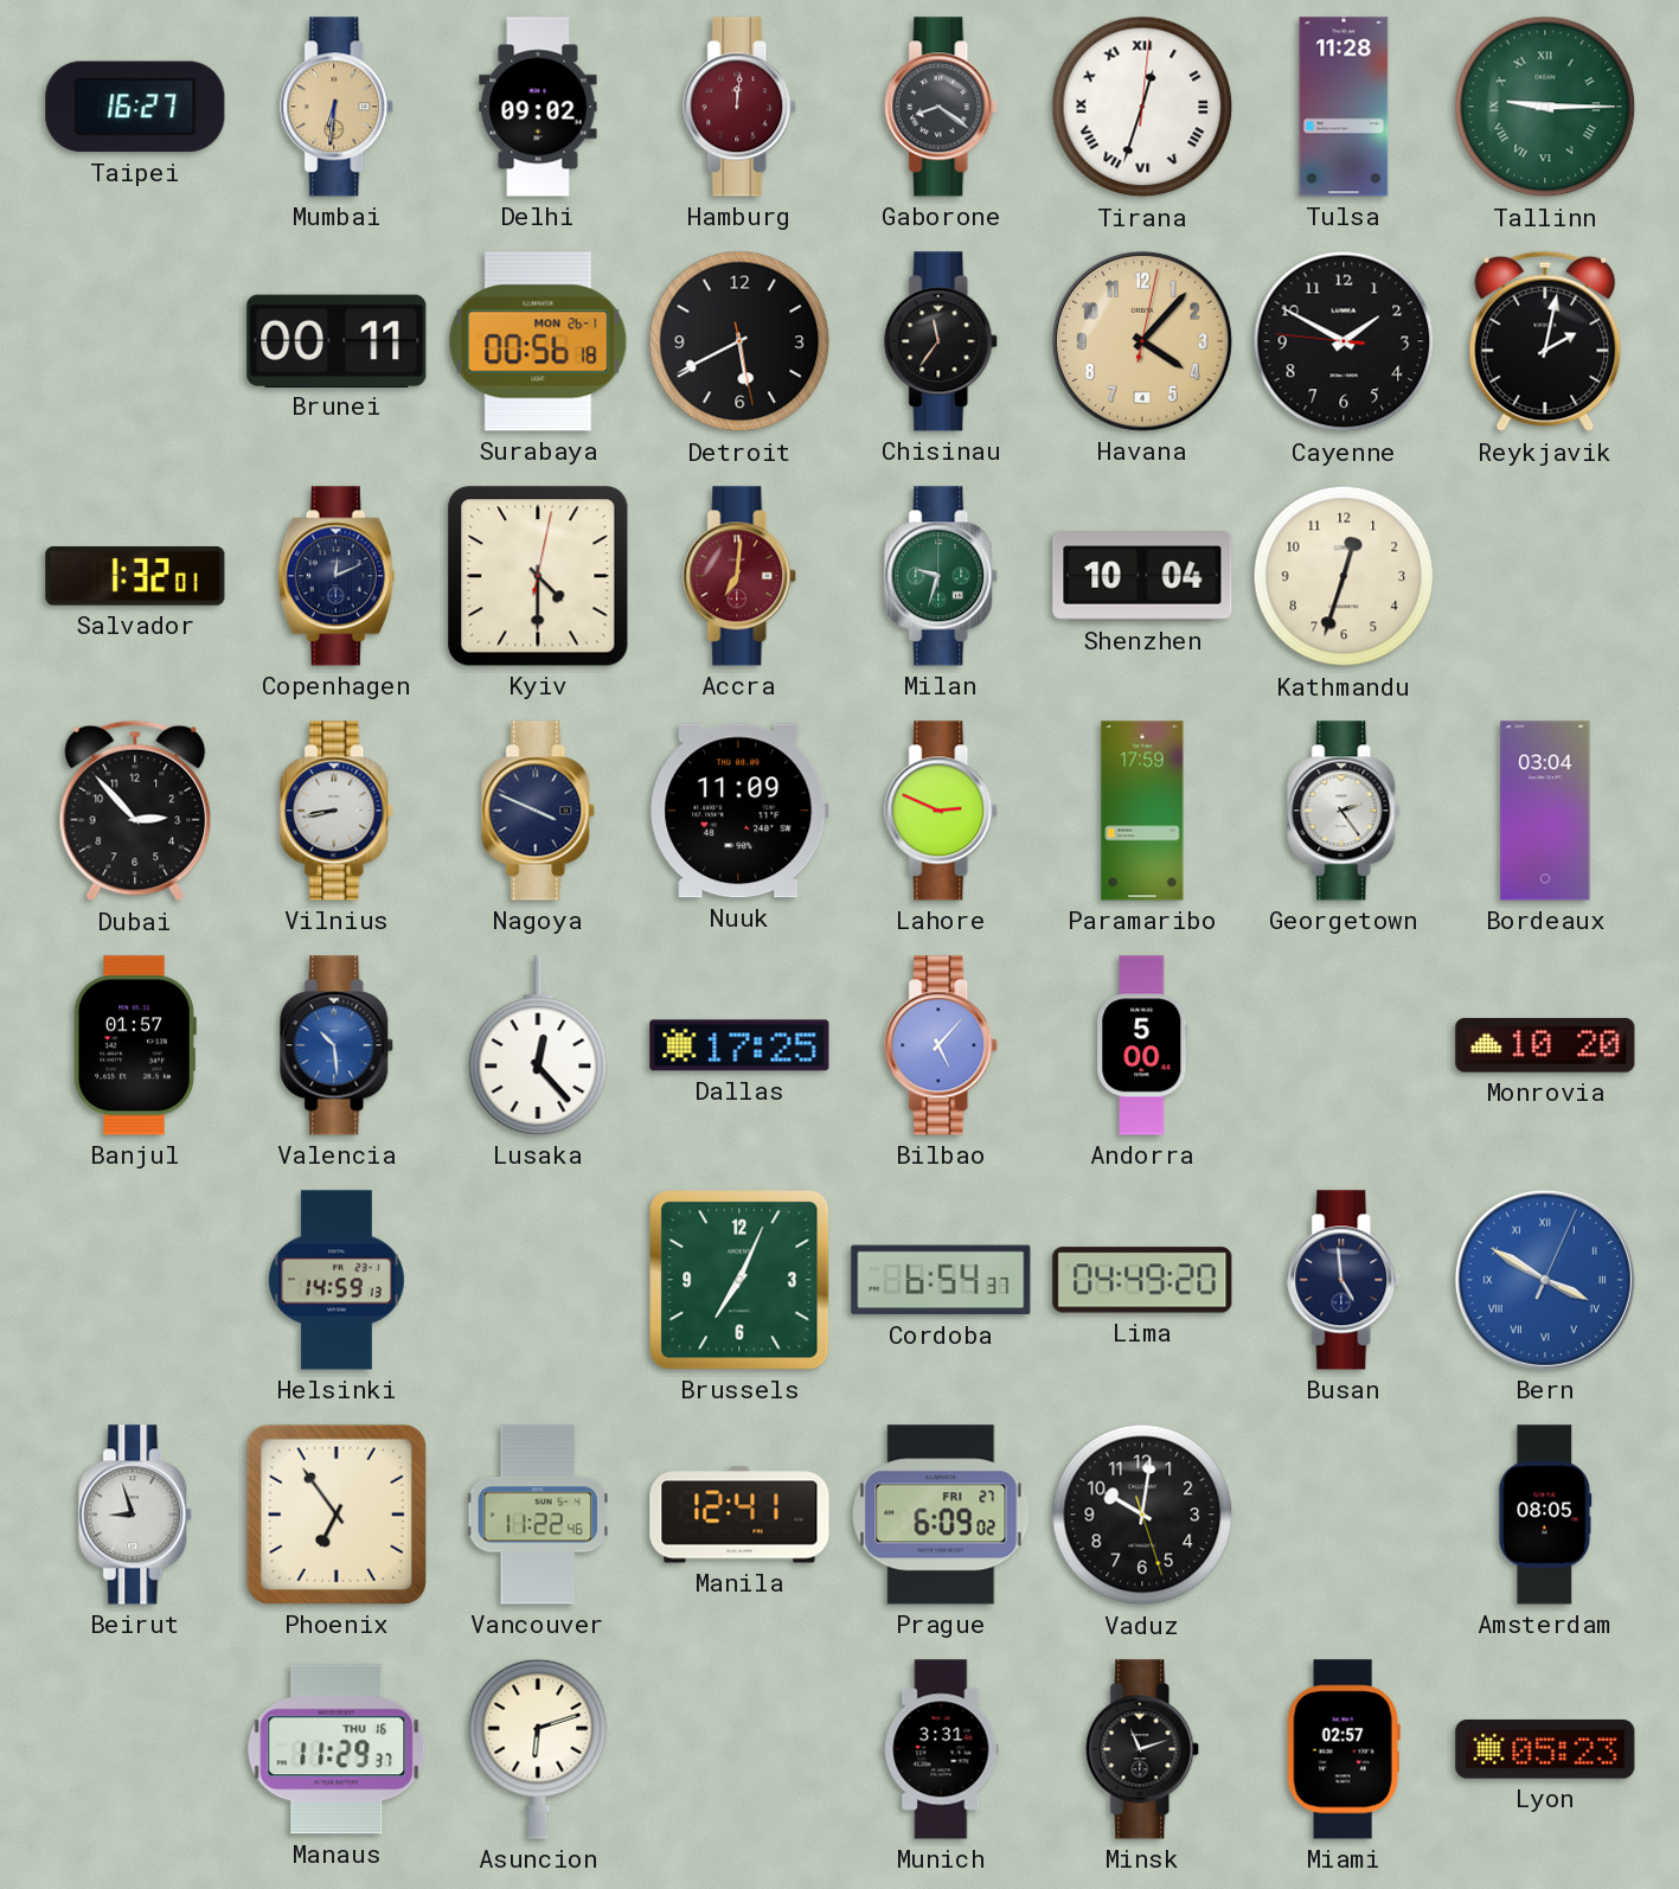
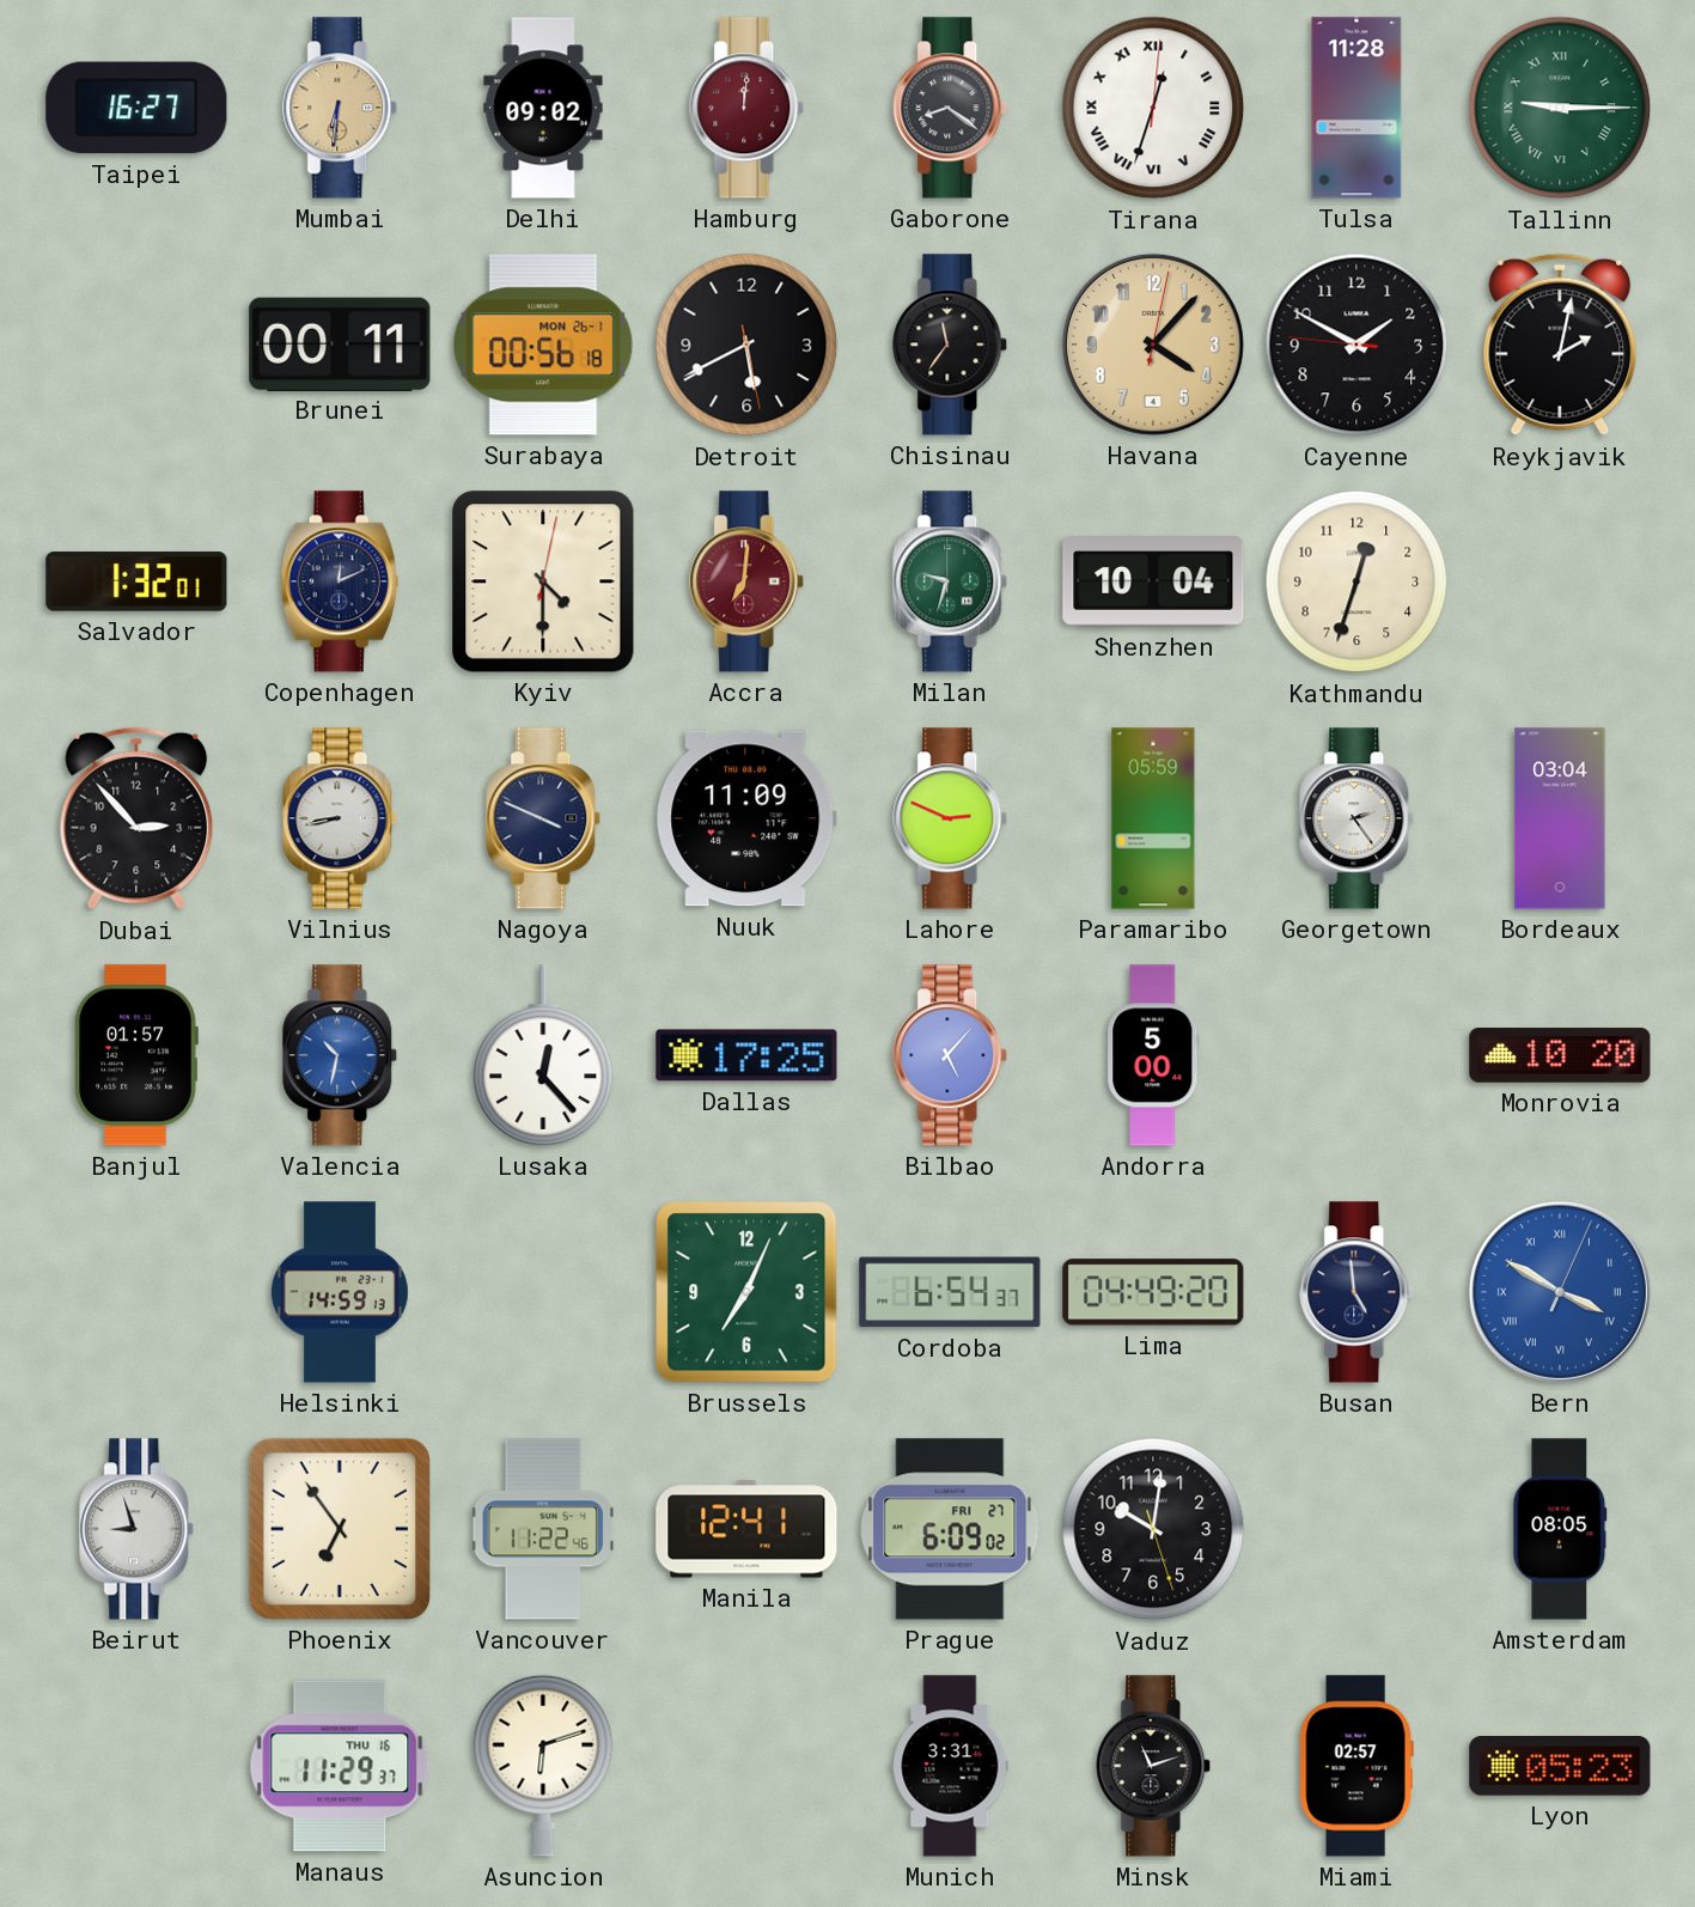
Paramaribo: 17:59 -> 05:59
Valencia: 10:29 -> 10:32
